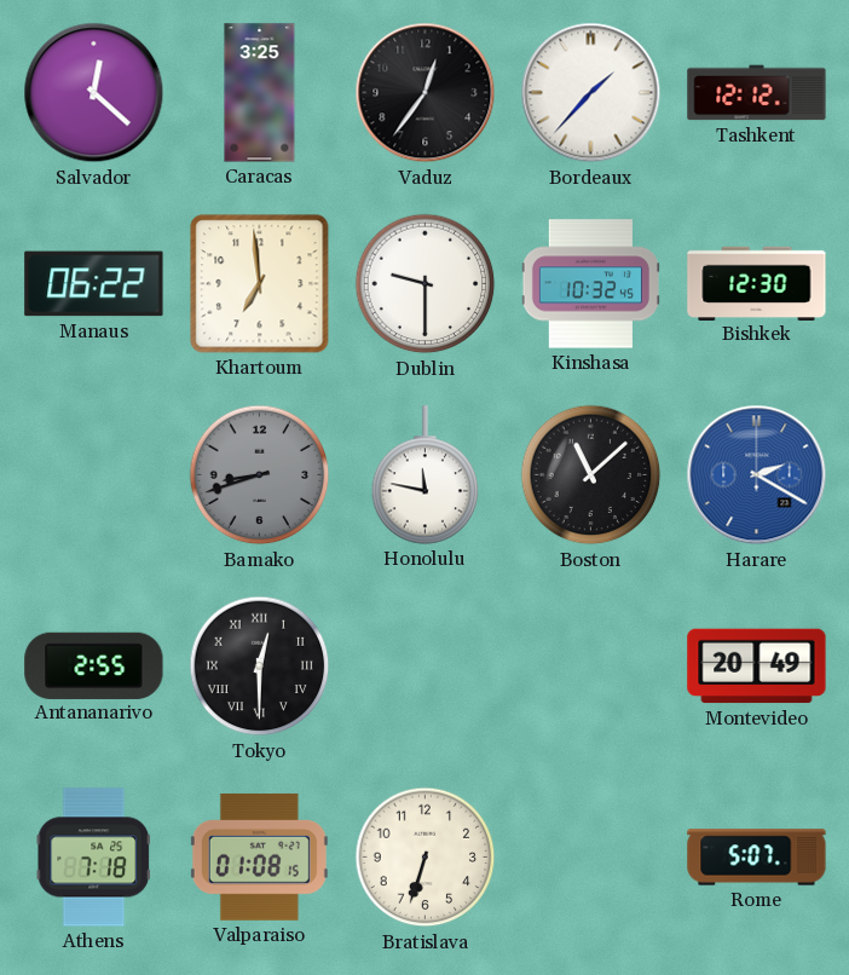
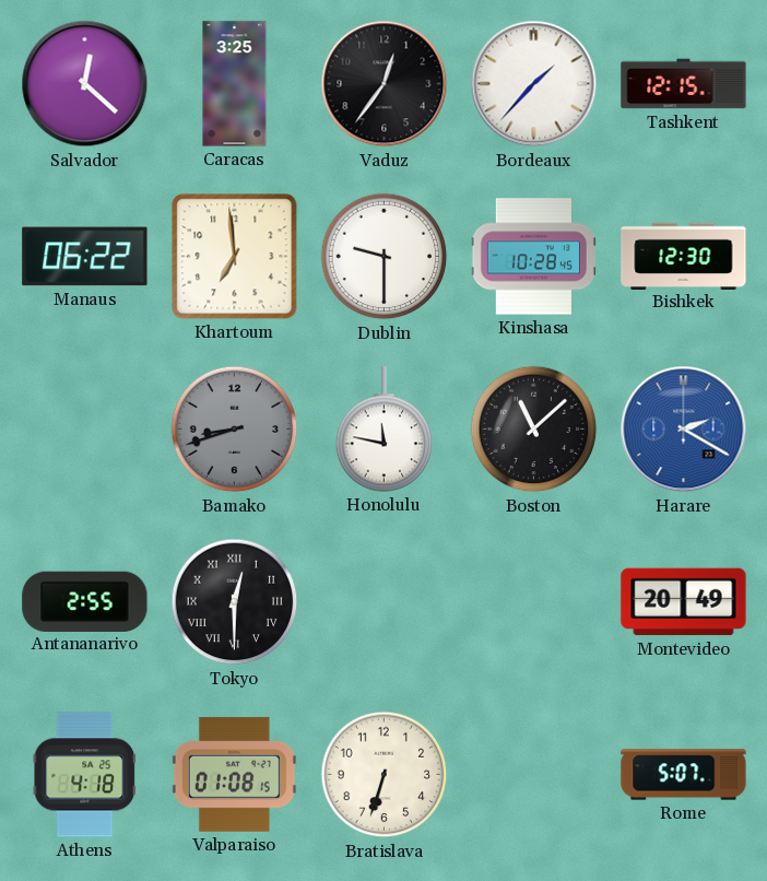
Tashkent: 12:12 -> 12:15
Kinshasa: 10:32 -> 10:28
Athens: 7:18 -> 4:18
